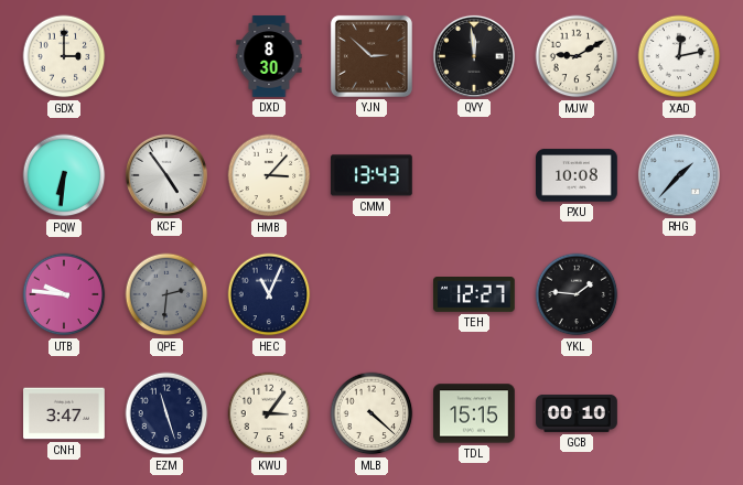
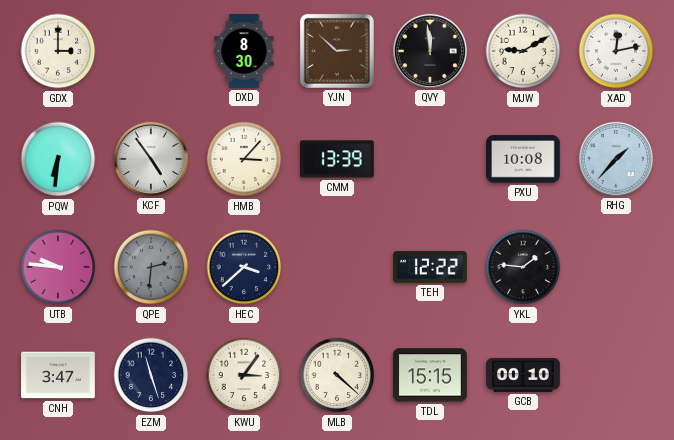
CMM: 13:43 -> 13:39
HEC: 11:04 -> 3:38
TEH: 12:27 -> 12:22
